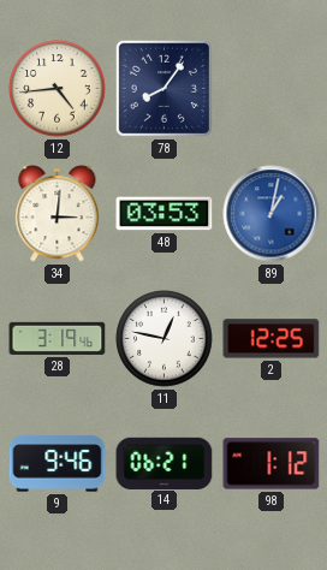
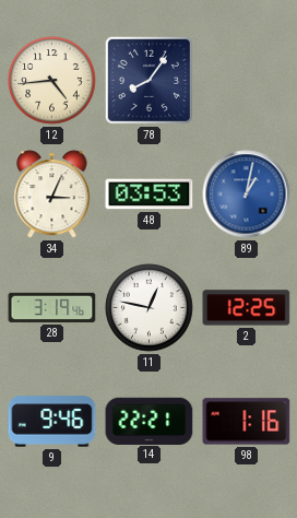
34: 3:01 -> 3:04
14: 06:21 -> 22:21
98: 1:12 -> 1:16
